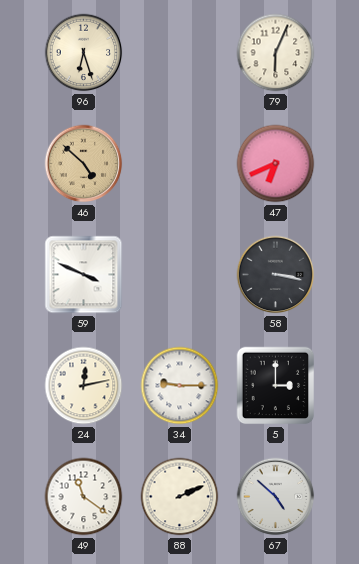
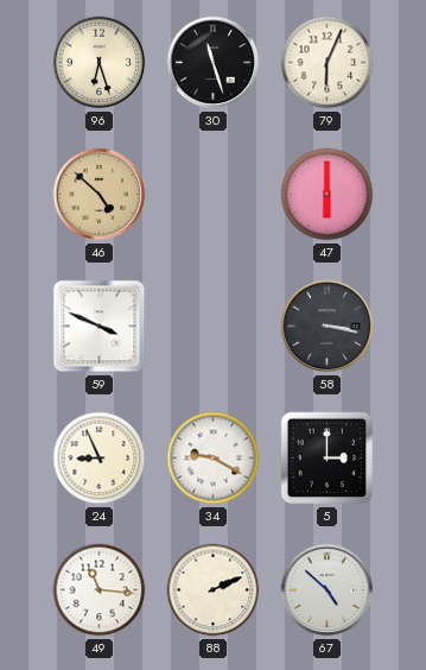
30: none -> 11:27
47: 6:41 -> 6:00
24: 12:13 -> 8:56
34: 9:15 -> 9:20
49: 11:21 -> 11:16
